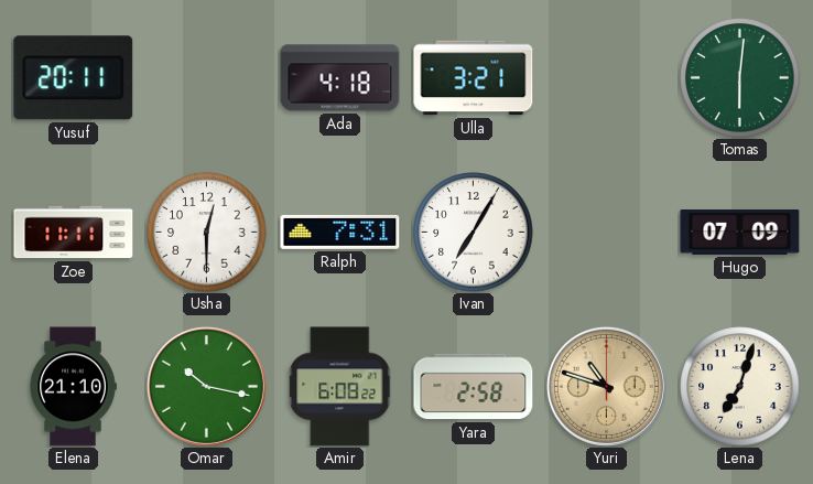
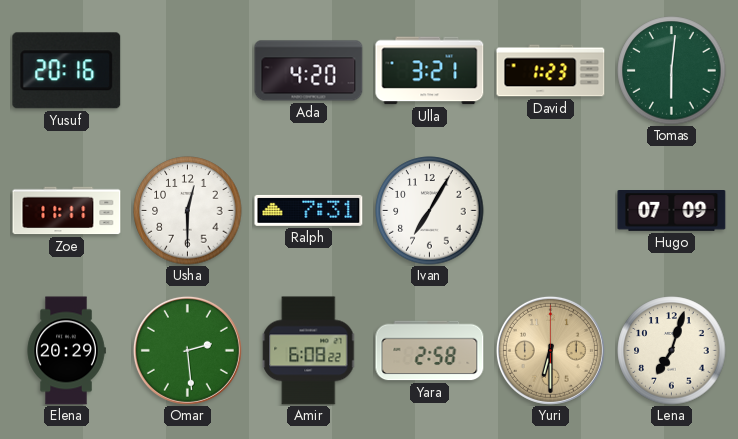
Yusuf: 20:11 -> 20:16
Ada: 4:18 -> 4:20
David: none -> 1:23
Elena: 21:10 -> 20:29
Omar: 10:17 -> 2:29
Yuri: 10:48 -> 6:30
